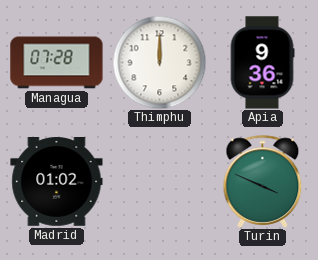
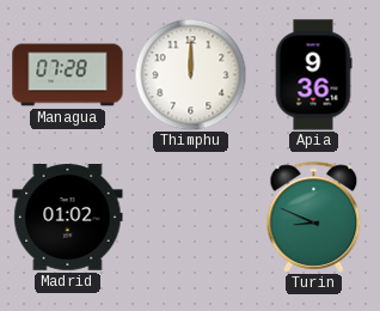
Turin: 3:49 -> 8:49
